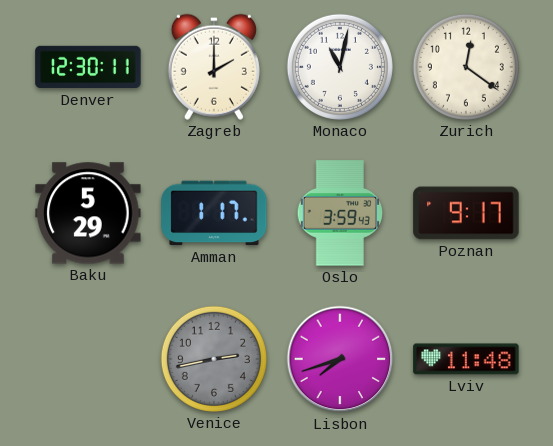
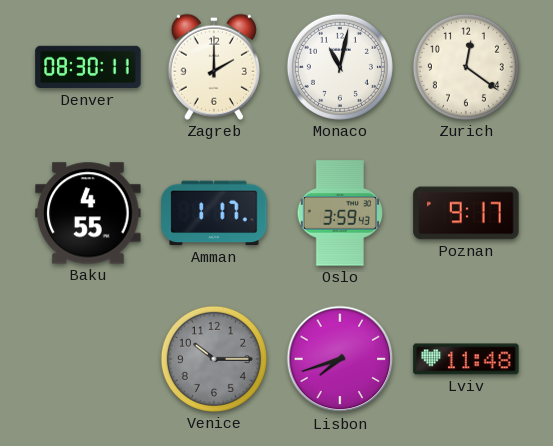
Denver: 12:30 -> 08:30
Baku: 5:29 -> 4:55
Venice: 2:43 -> 10:15
